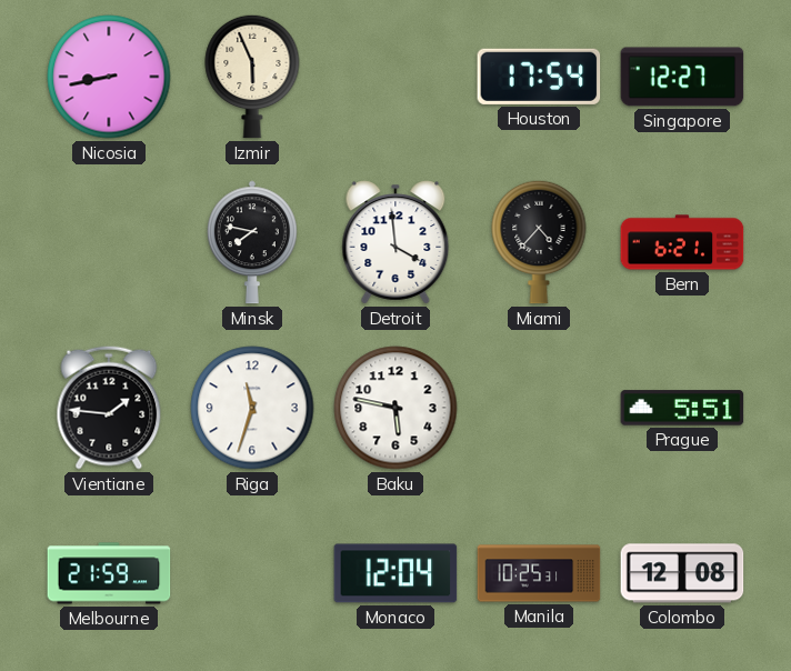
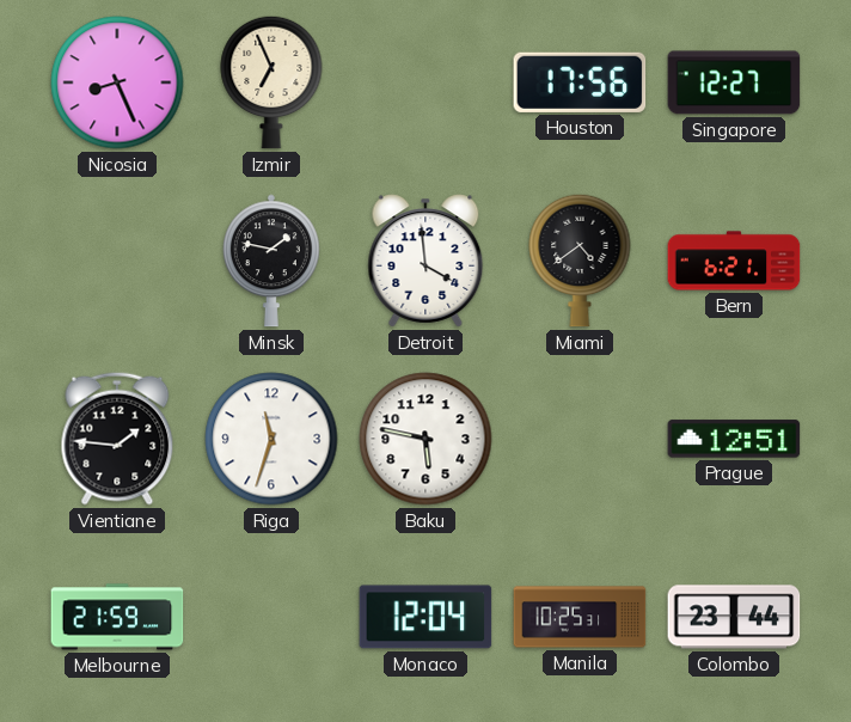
Nicosia: 8:43 -> 8:26
Izmir: 5:56 -> 6:56
Houston: 17:54 -> 17:56
Minsk: 7:47 -> 1:47
Miami: 4:37 -> 4:39
Prague: 5:51 -> 12:51
Colombo: 12:08 -> 23:44
